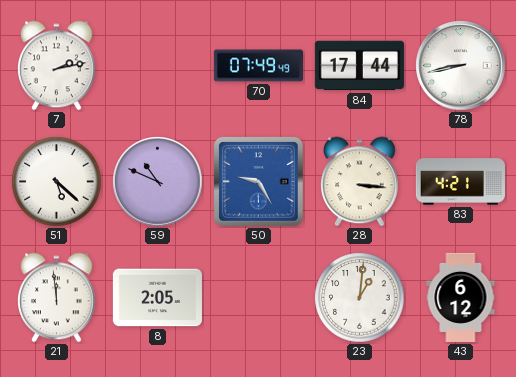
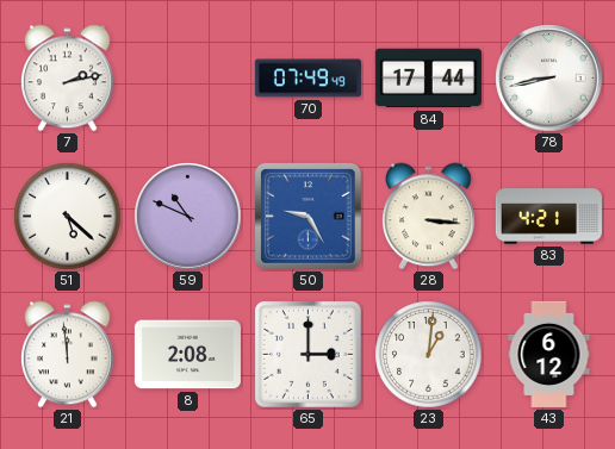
8: 2:05 -> 2:08
65: none -> 3:00
